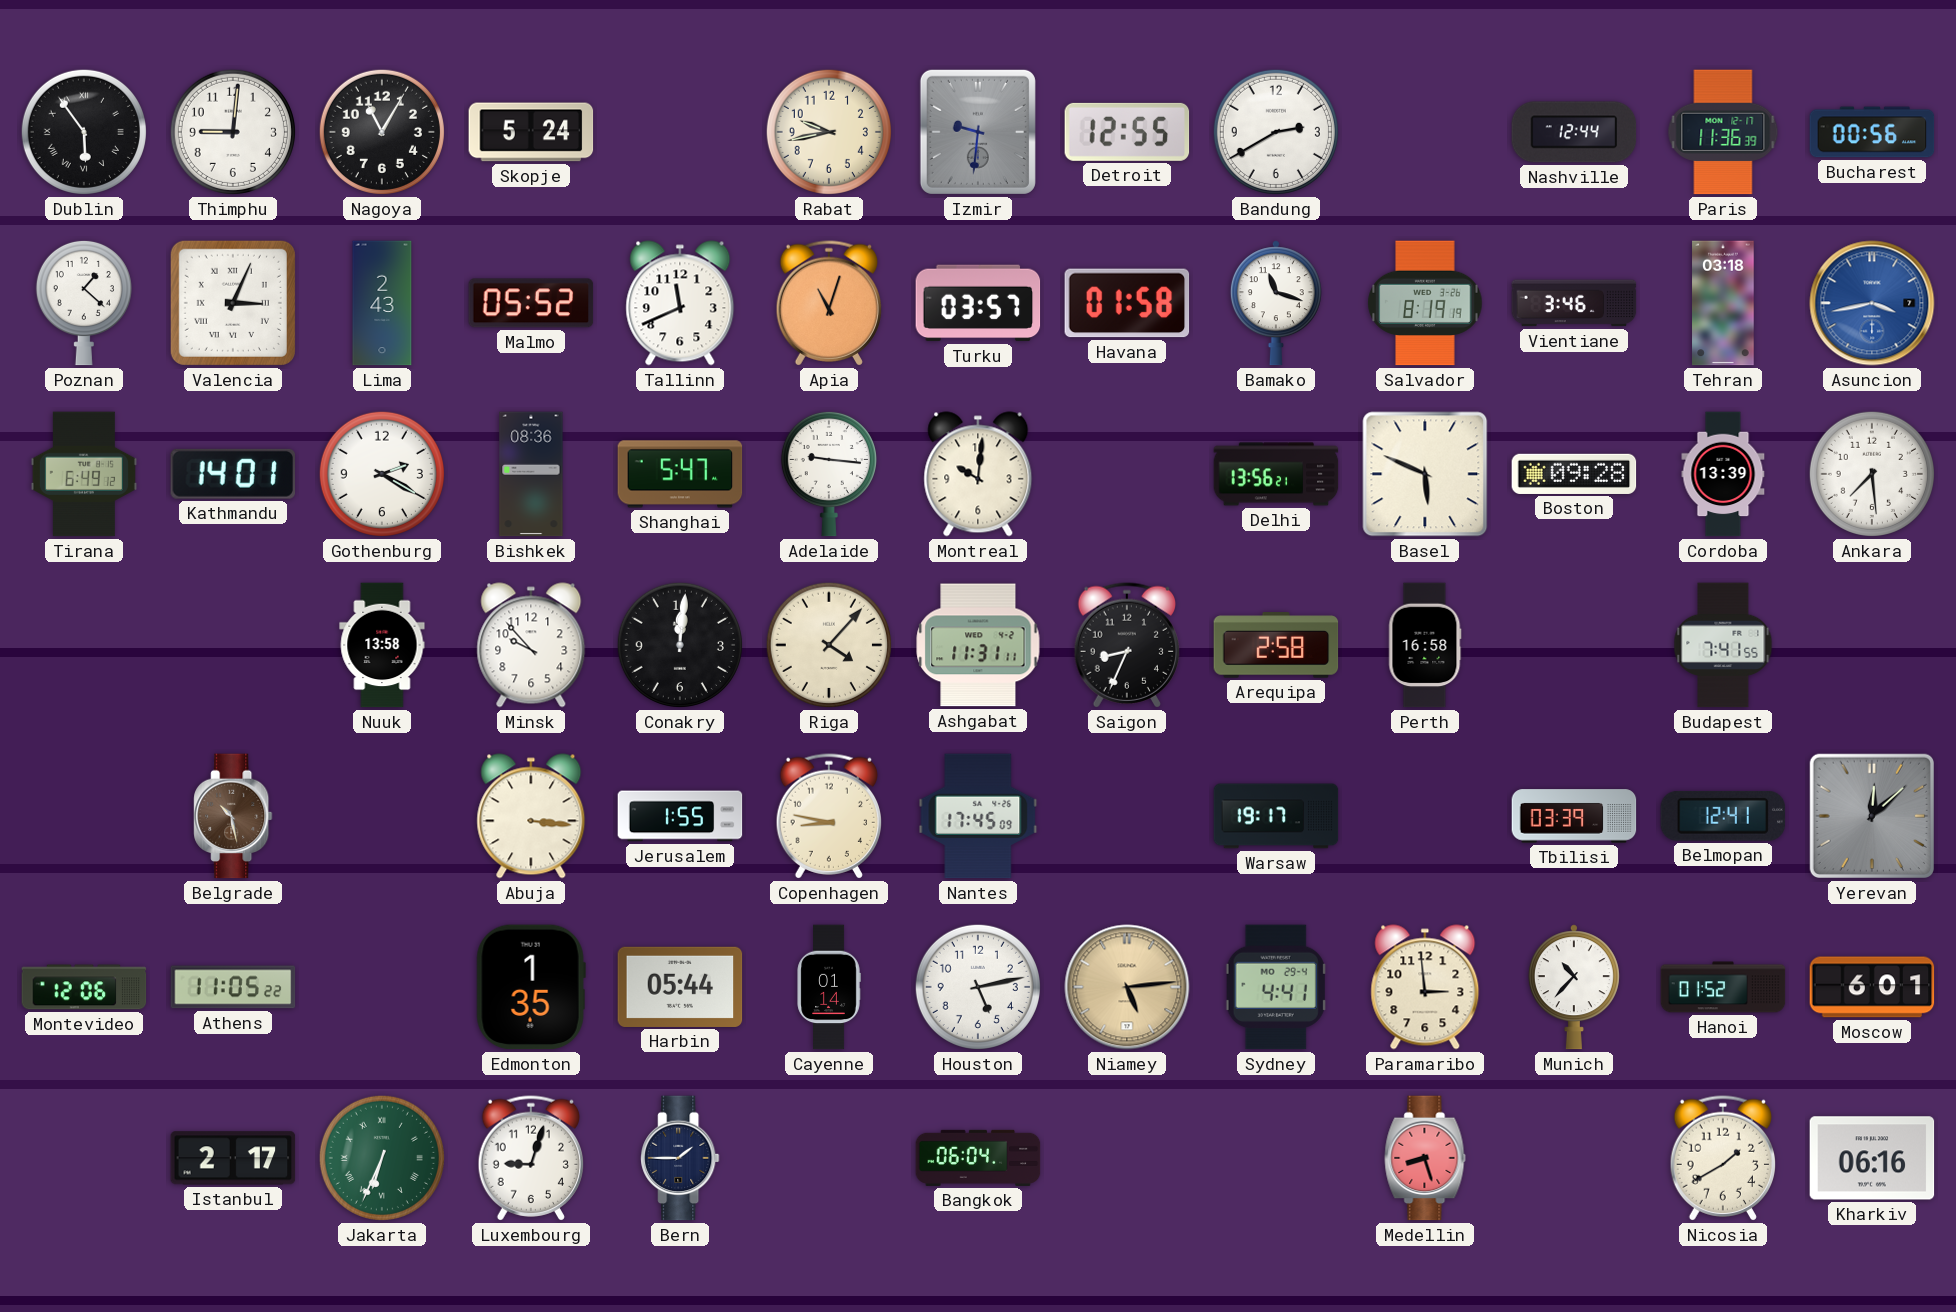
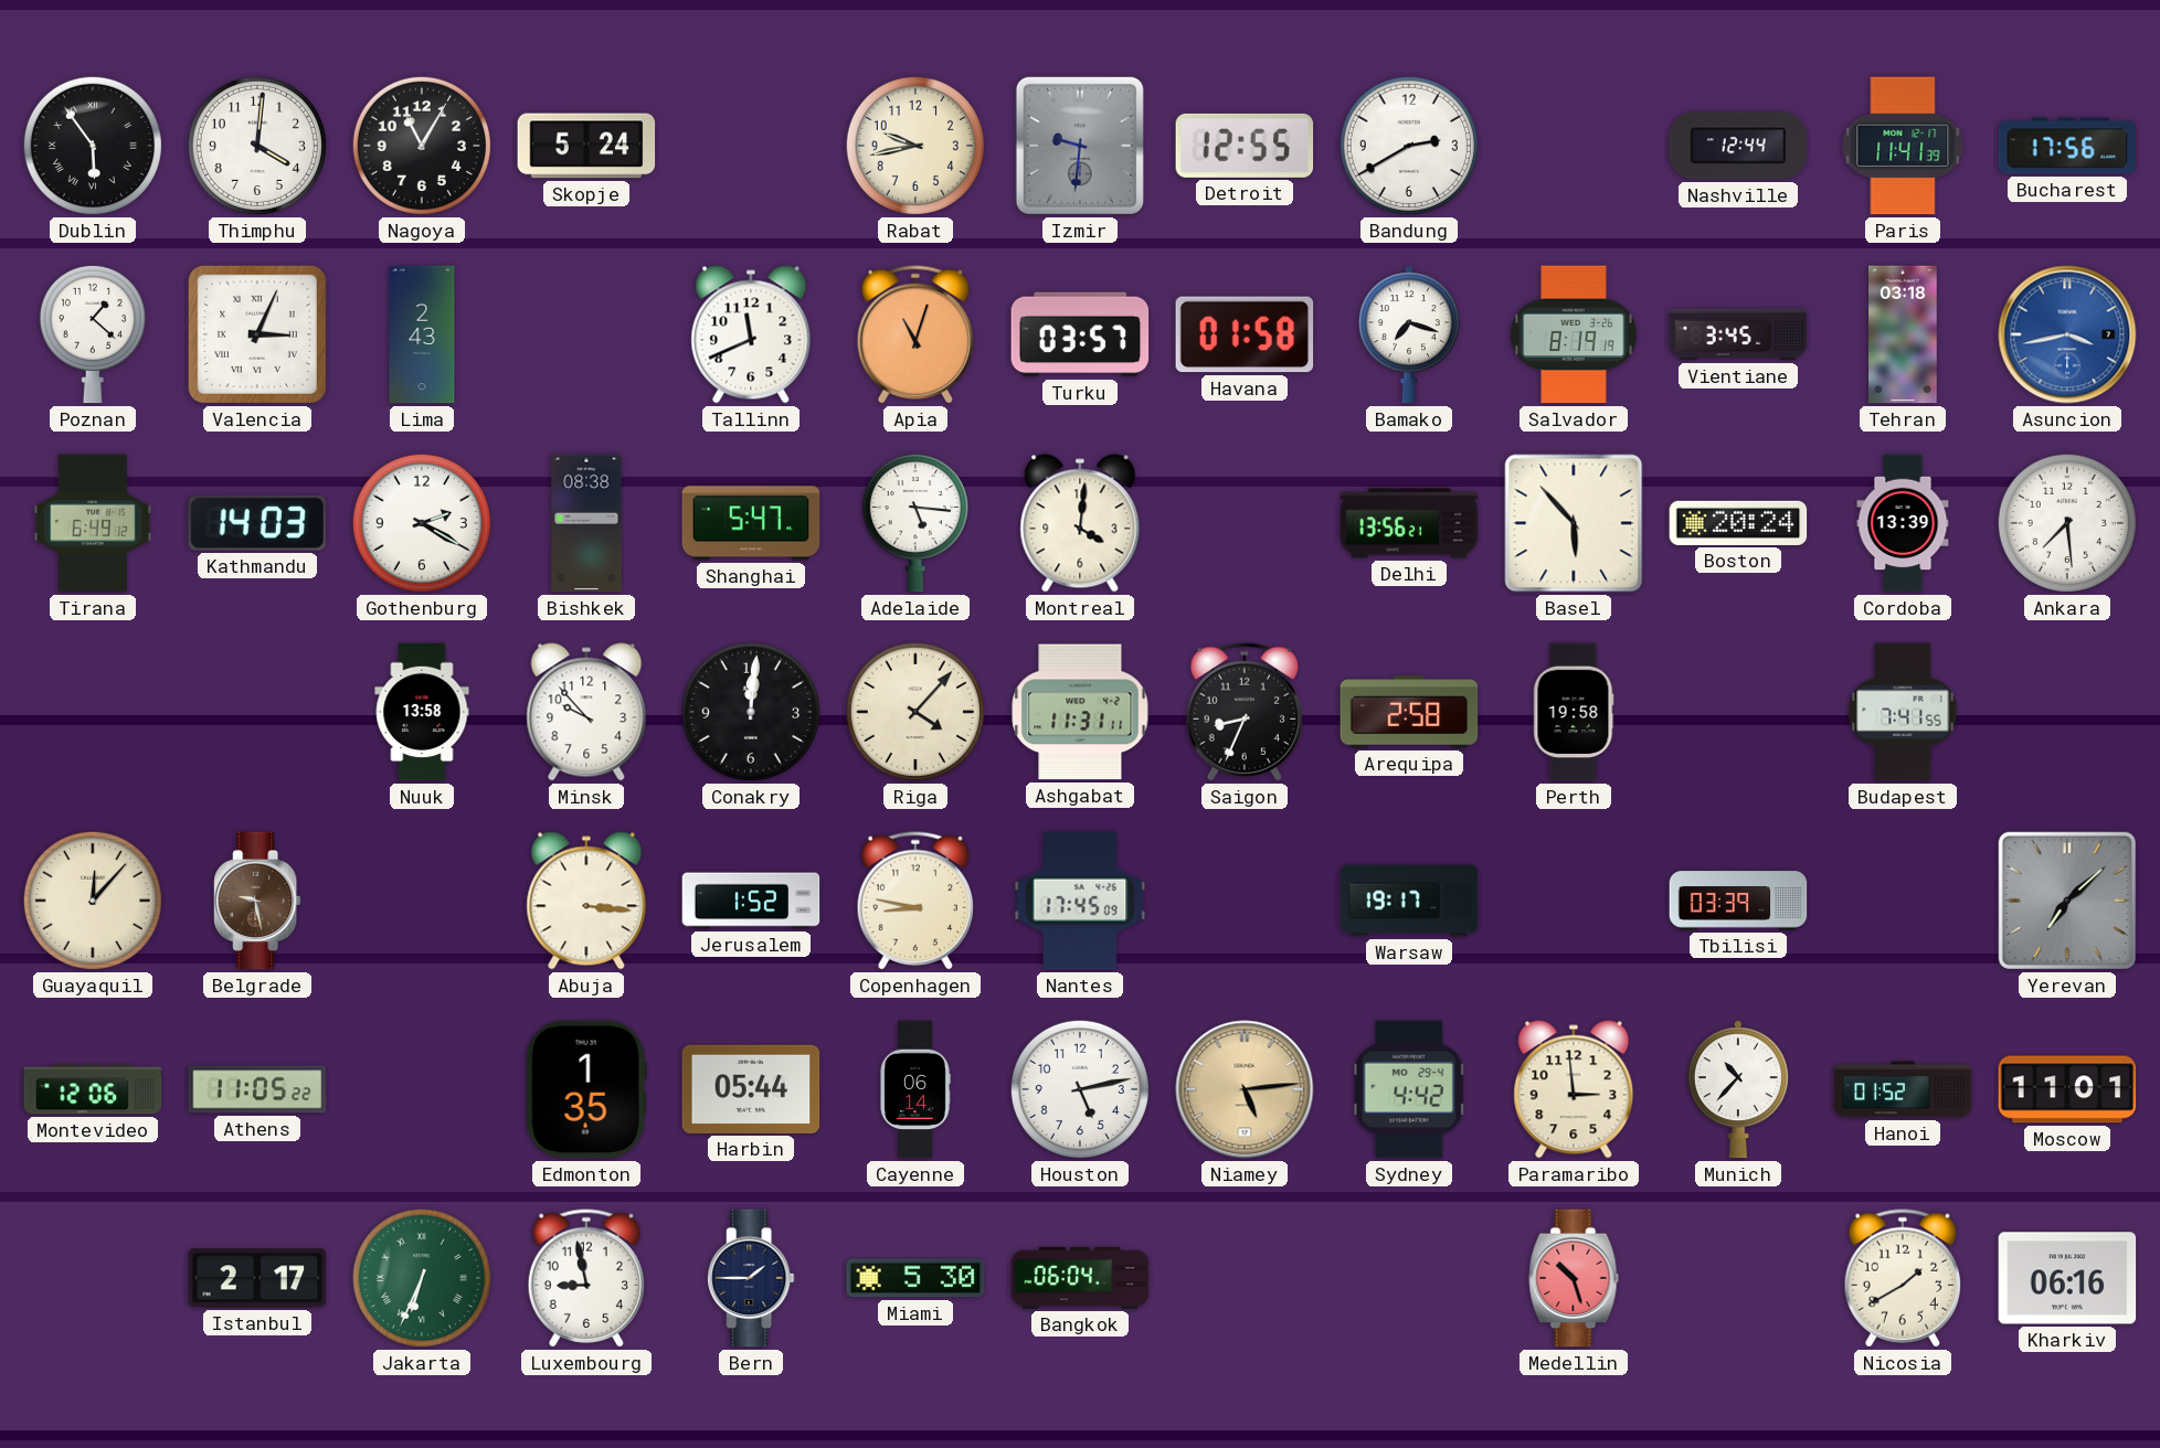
Thimphu: 9:01 -> 4:01
Paris: 11:36 -> 11:41
Bucharest: 00:56 -> 17:56
Malmo: 05:52 -> none
Bamako: 11:18 -> 7:18
Vientiane: 3:46 -> 3:45
Kathmandu: 14:01 -> 14:03
Bishkek: 08:36 -> 08:38
Adelaide: 9:16 -> 5:16
Montreal: 10:01 -> 4:01
Basel: 5:49 -> 5:53
Boston: 09:28 -> 20:24
Perth: 16:58 -> 19:58
Guayaquil: none -> 12:07
Belgrade: 10:28 -> 9:28
Jerusalem: 1:55 -> 1:52
Belmopan: 12:41 -> none
Yerevan: 12:08 -> 7:08
Cayenne: 01:14 -> 06:14
Sydney: 4:41 -> 4:42
Moscow: 6:01 -> 11:01
Luxembourg: 9:03 -> 8:58
Miami: none -> 5:30
Medellin: 8:27 -> 10:27
